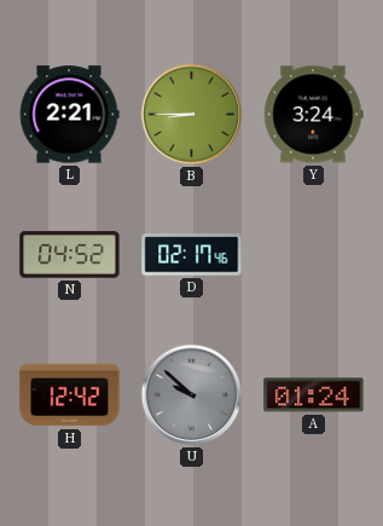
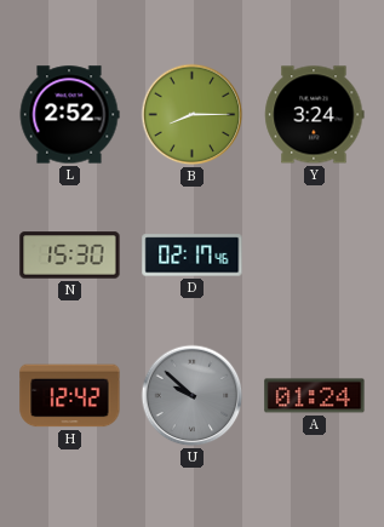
L: 2:21 -> 2:52
B: 8:45 -> 8:15
N: 04:52 -> 15:30
